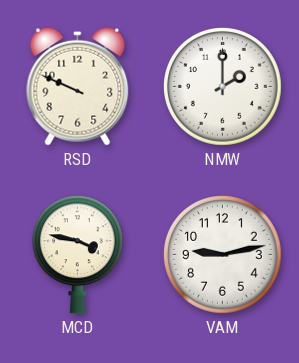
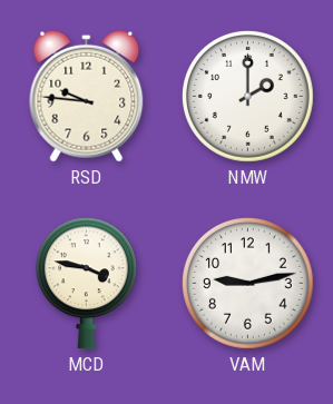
RSD: 9:49 -> 9:46
